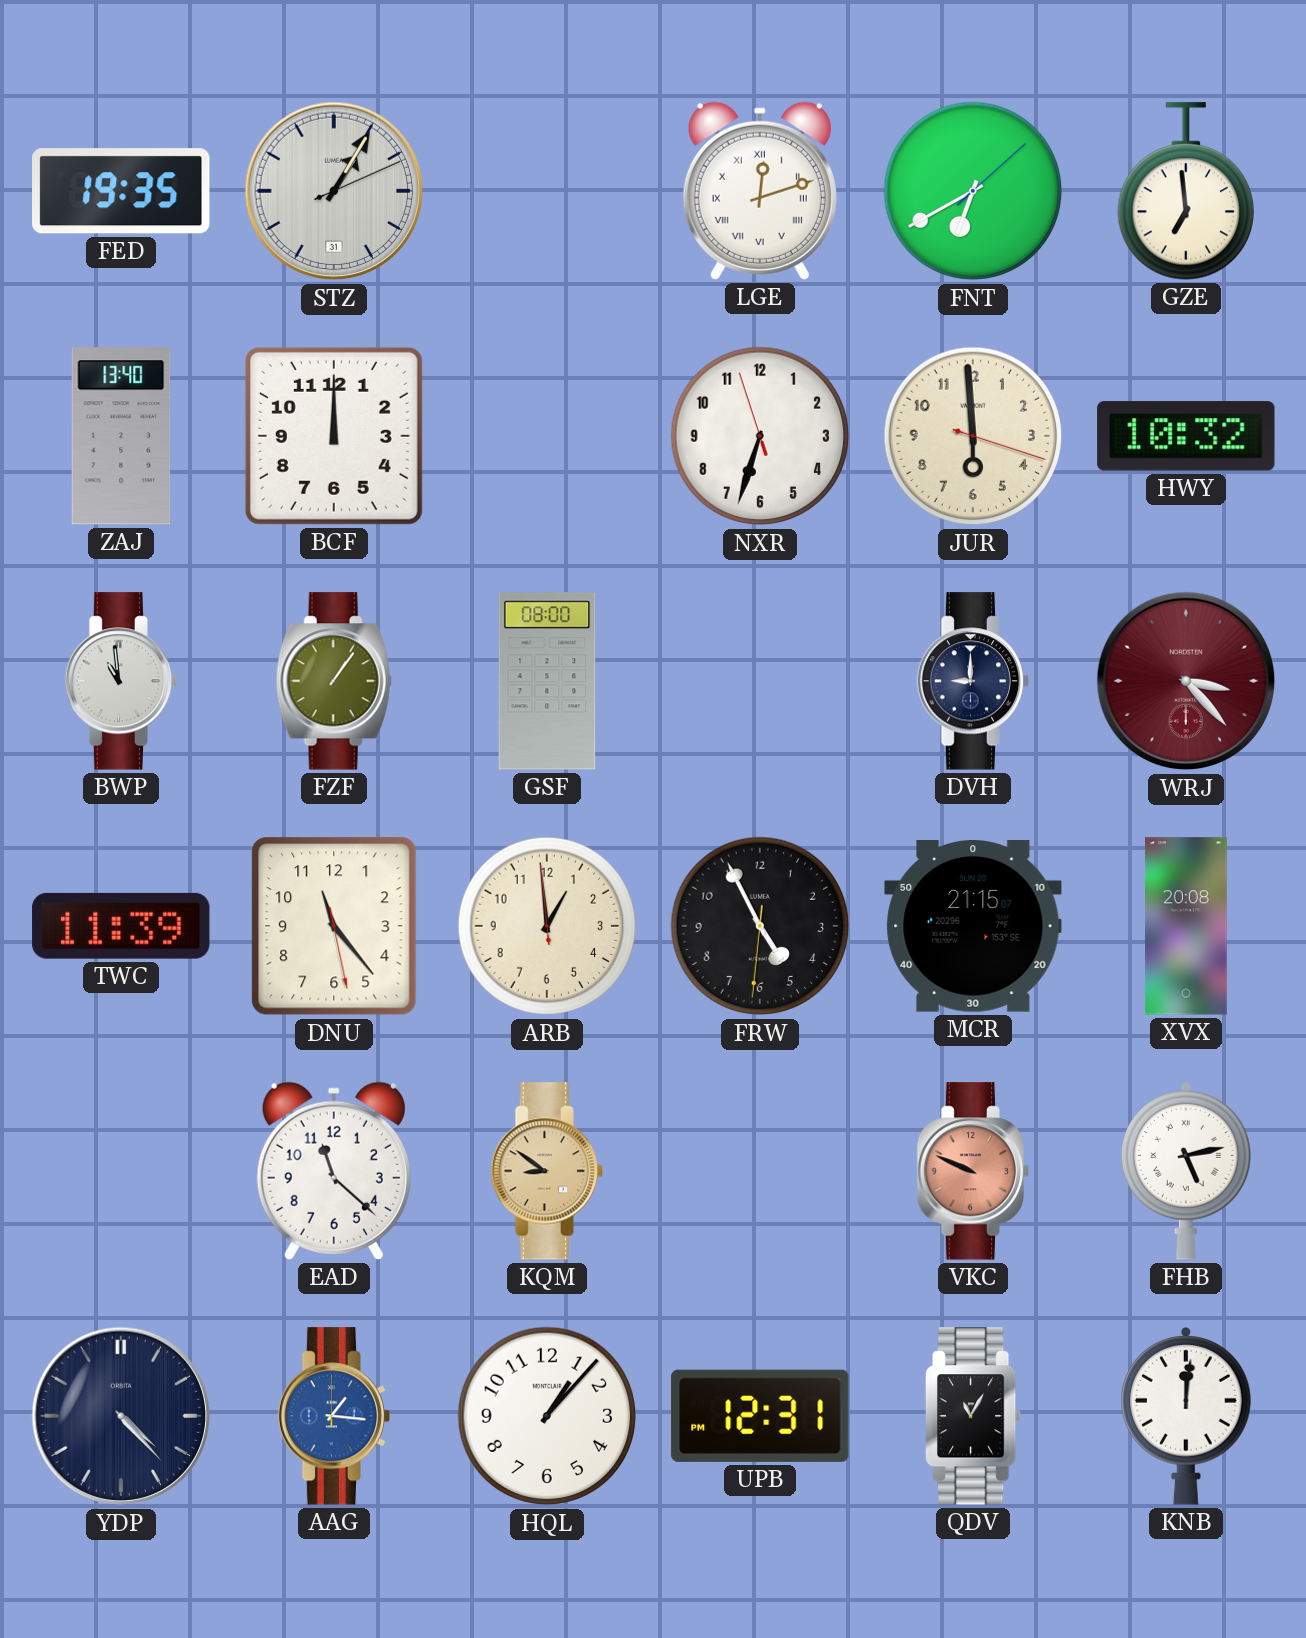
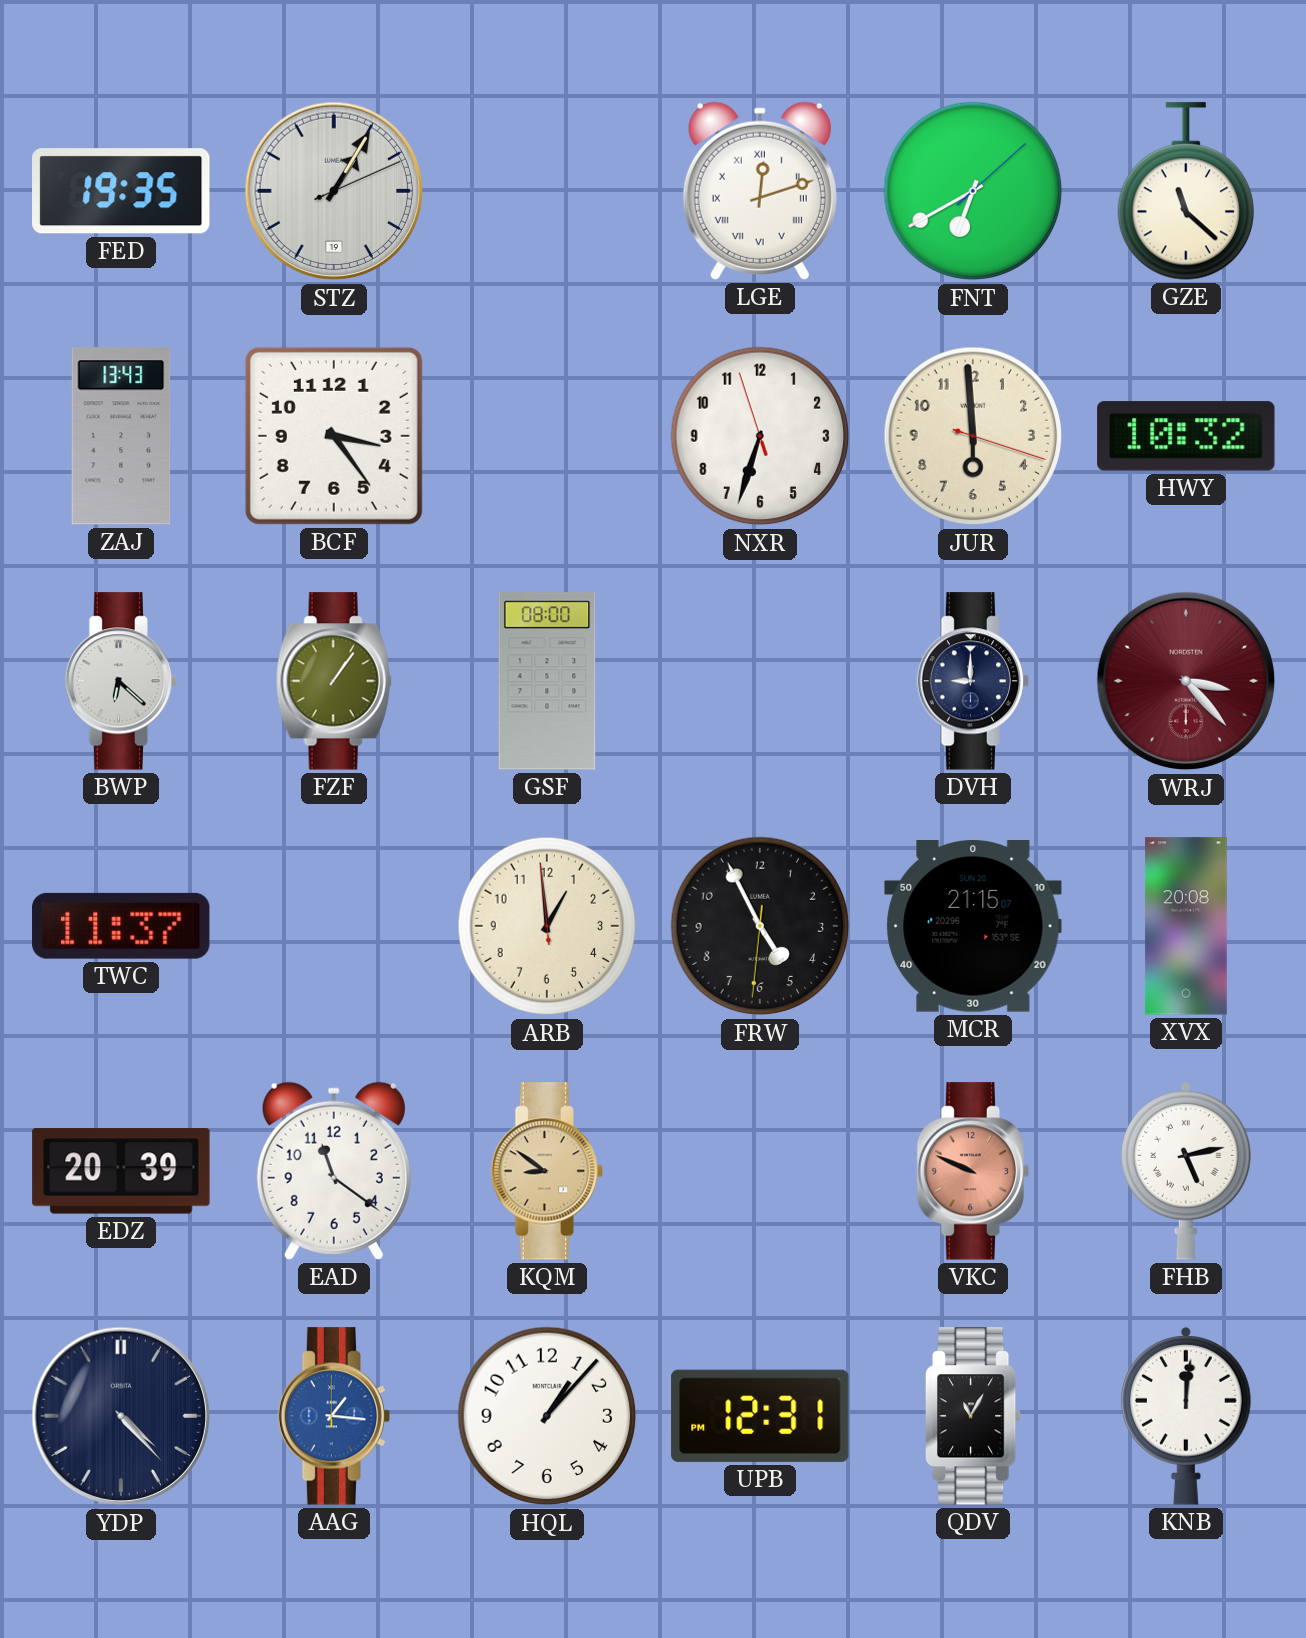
STZ date: 31 -> 19
GZE: 6:59 -> 11:22
ZAJ: 13:40 -> 13:43
BCF: 12:00 -> 3:24
BWP: 10:59 -> 6:22
TWC: 11:39 -> 11:37
DNU: 11:23 -> none
EDZ: none -> 20:39
EAD: 11:22 -> 11:21
